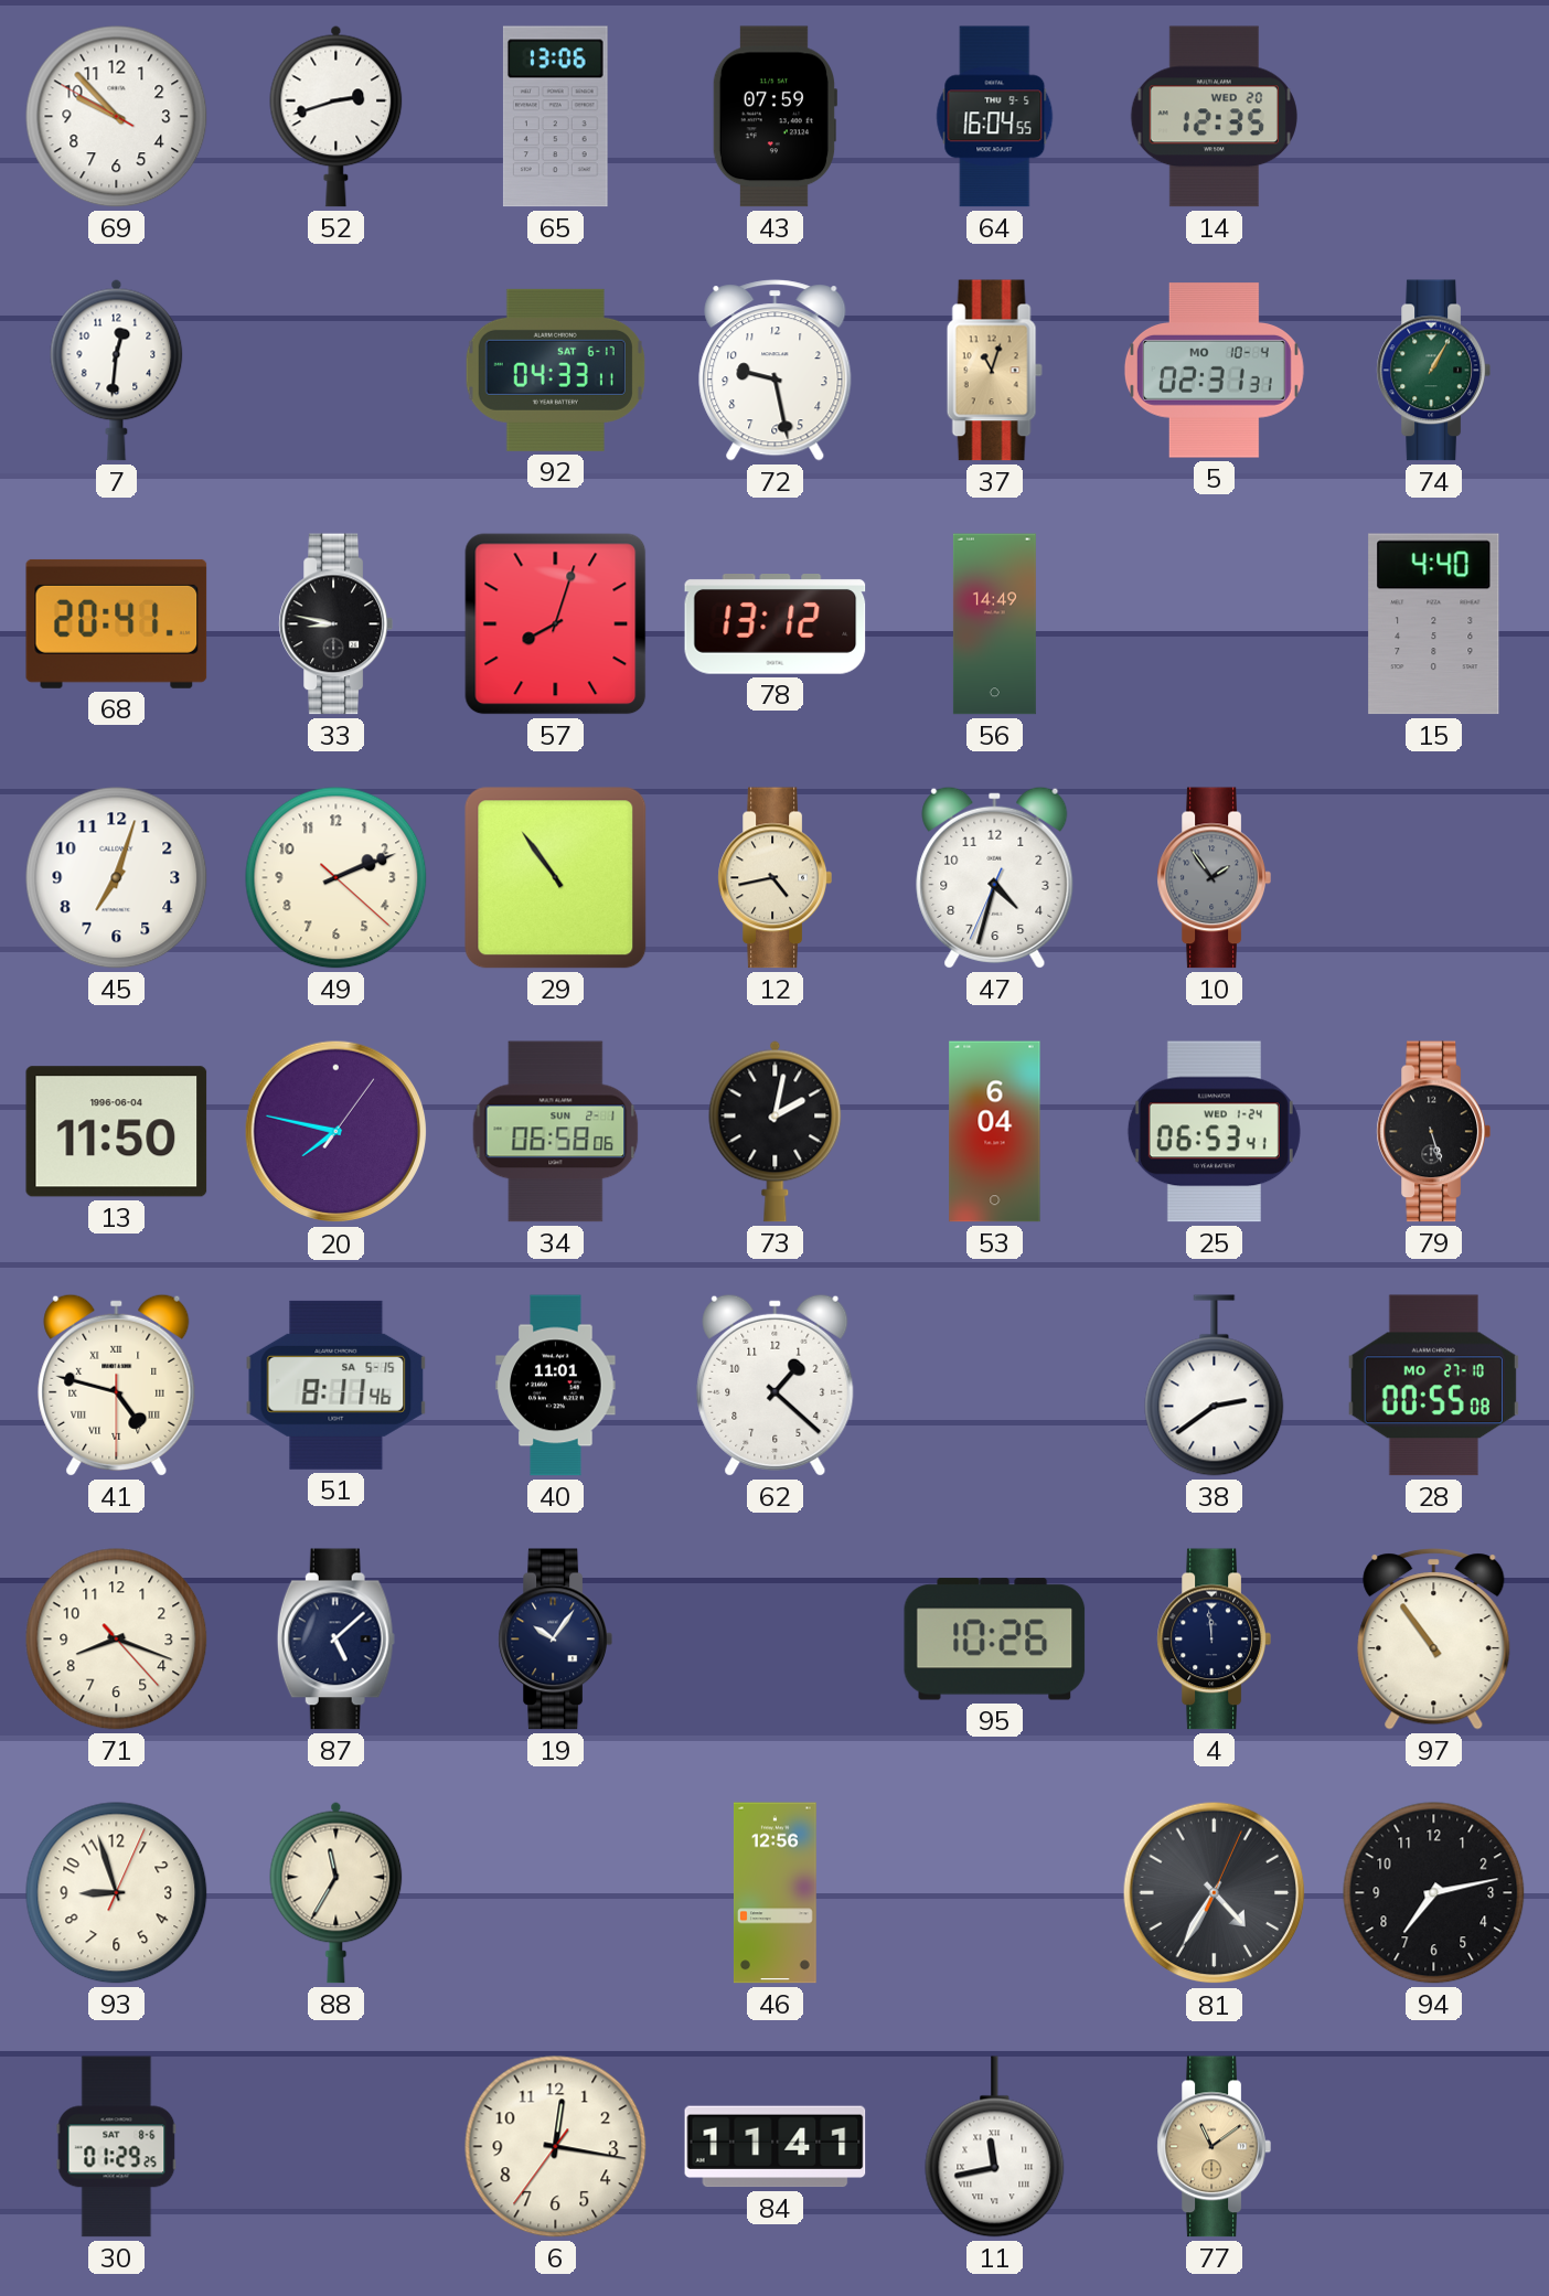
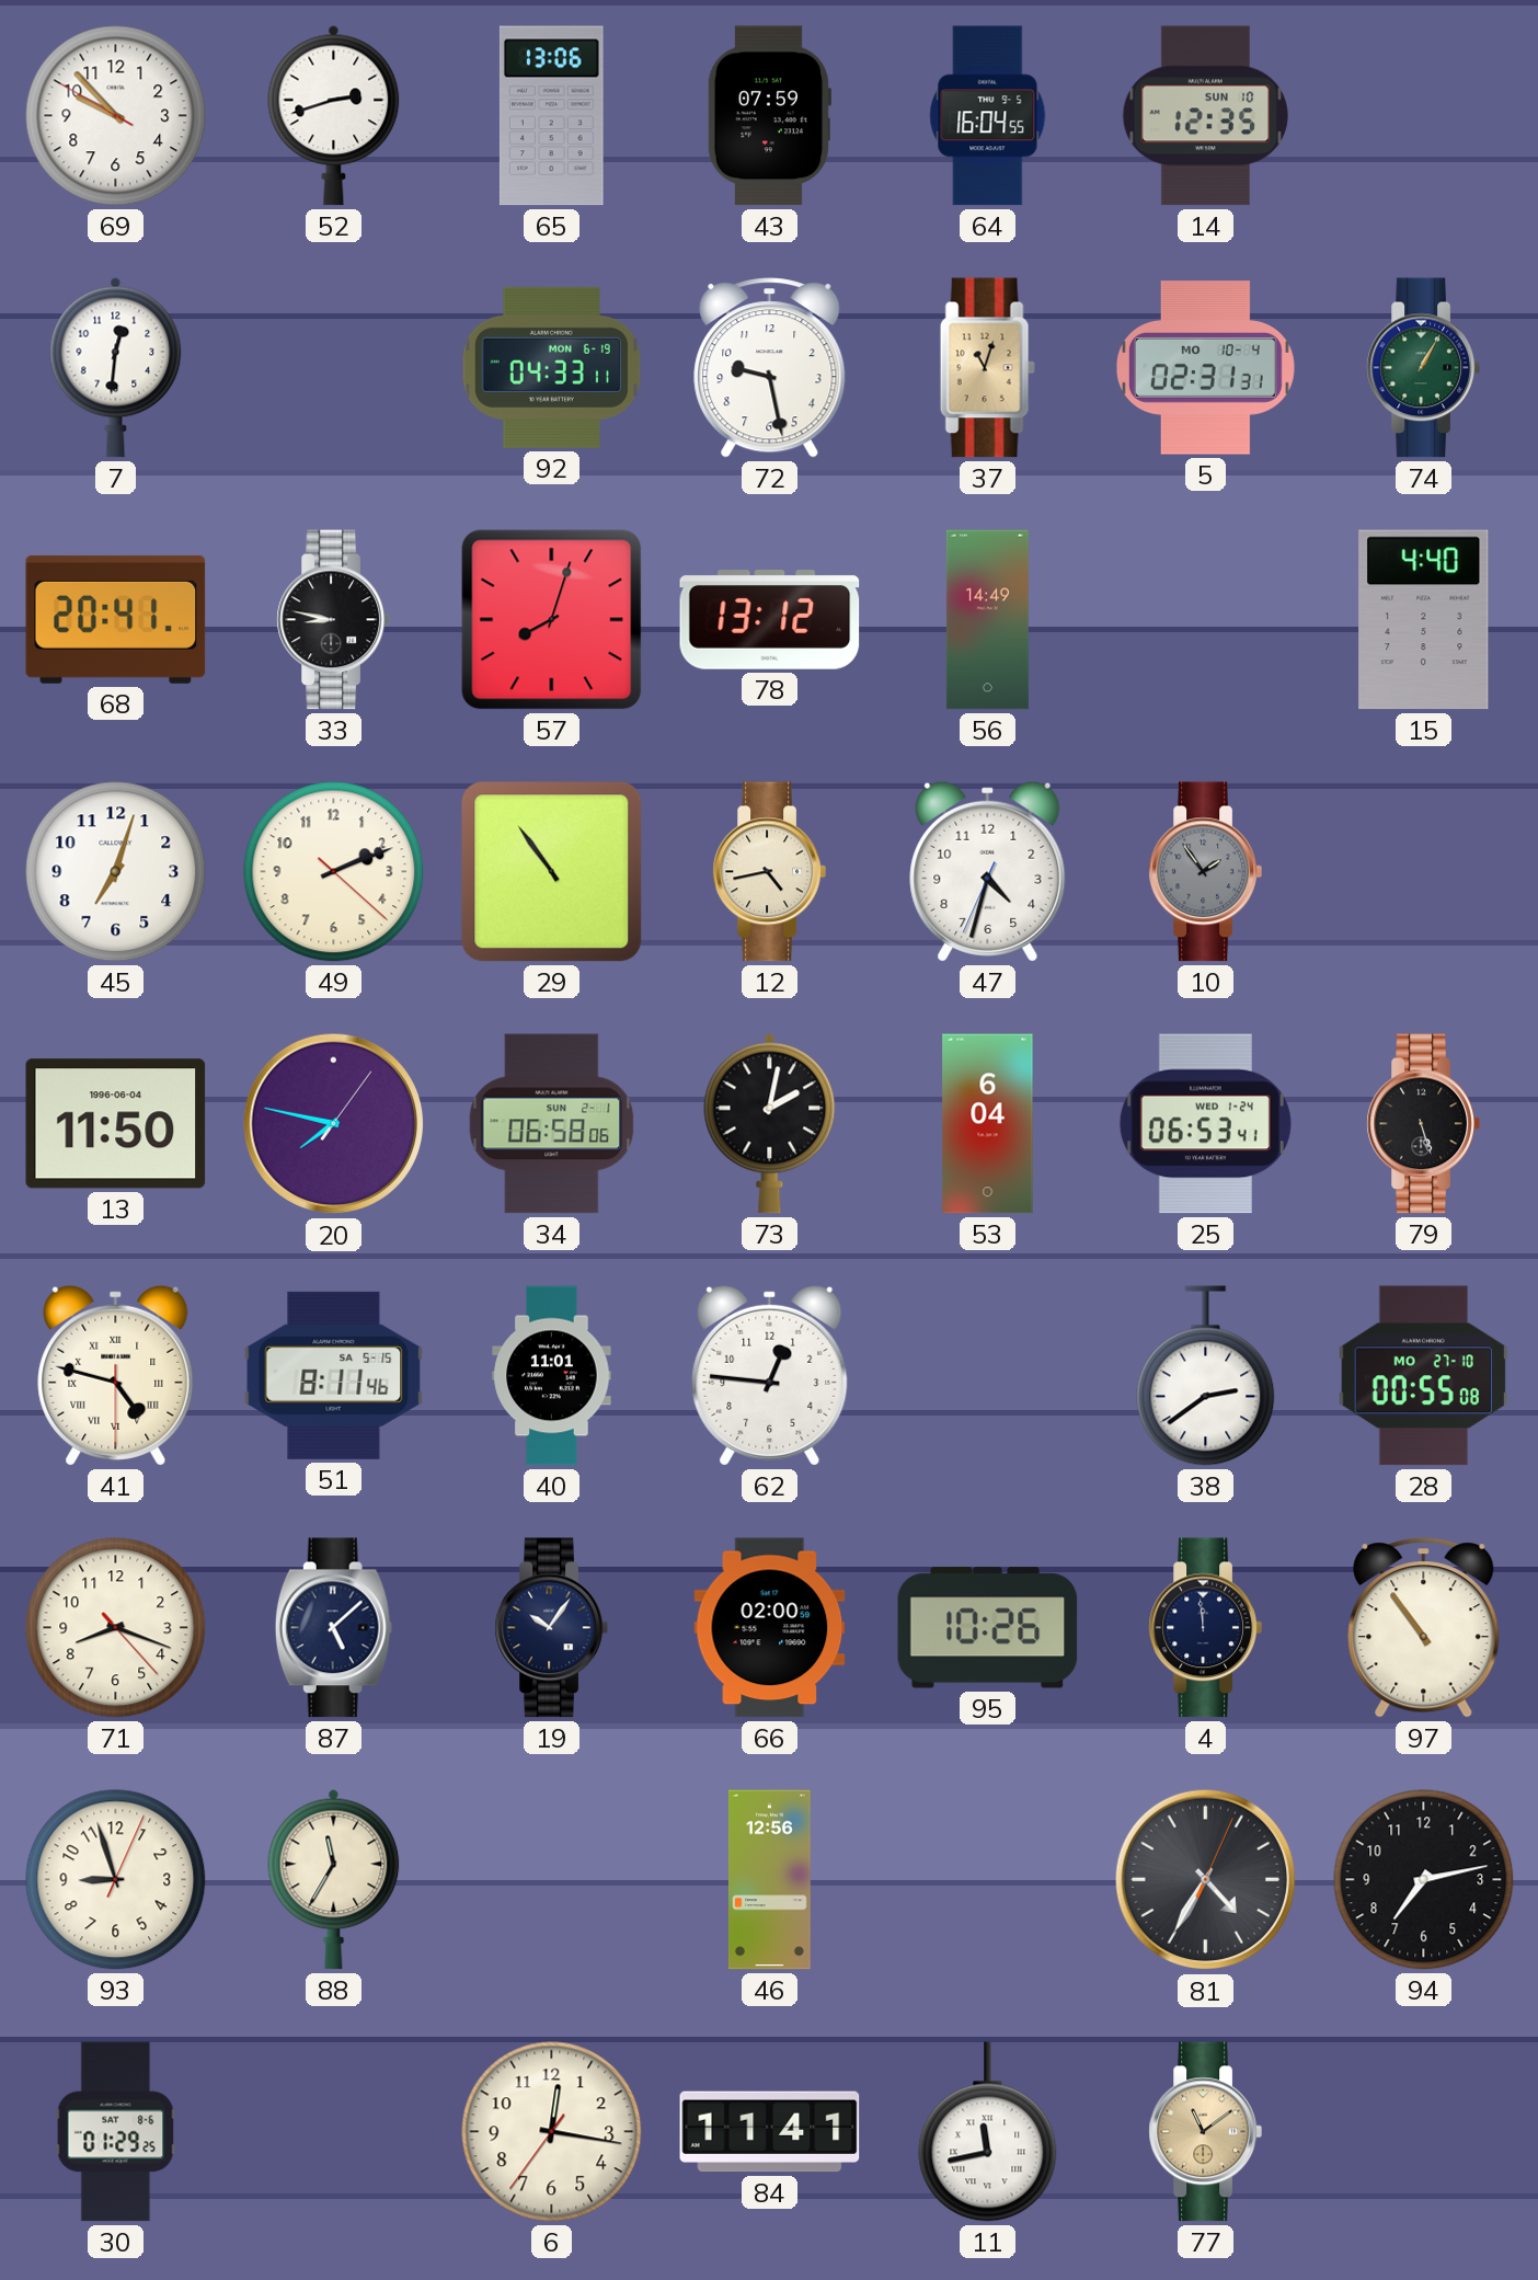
14 date: WED 20 -> SUN 10
92 date: SAT 6-17 -> MON 6-19
62: 1:22 -> 12:46
66: none -> 02:00
